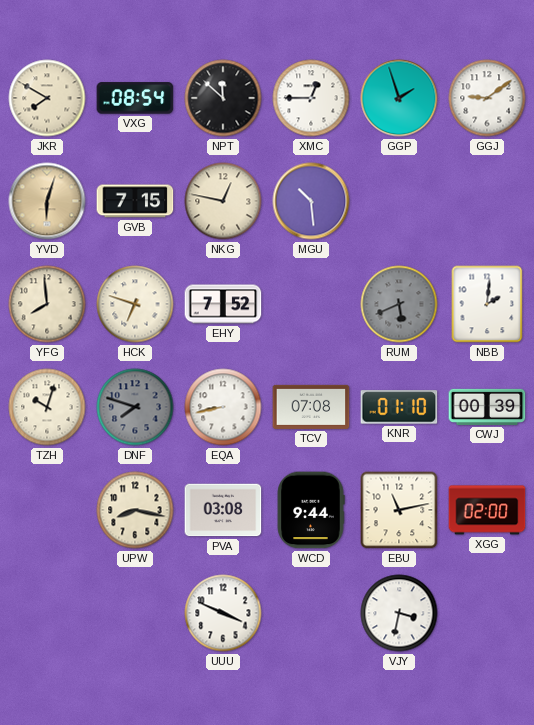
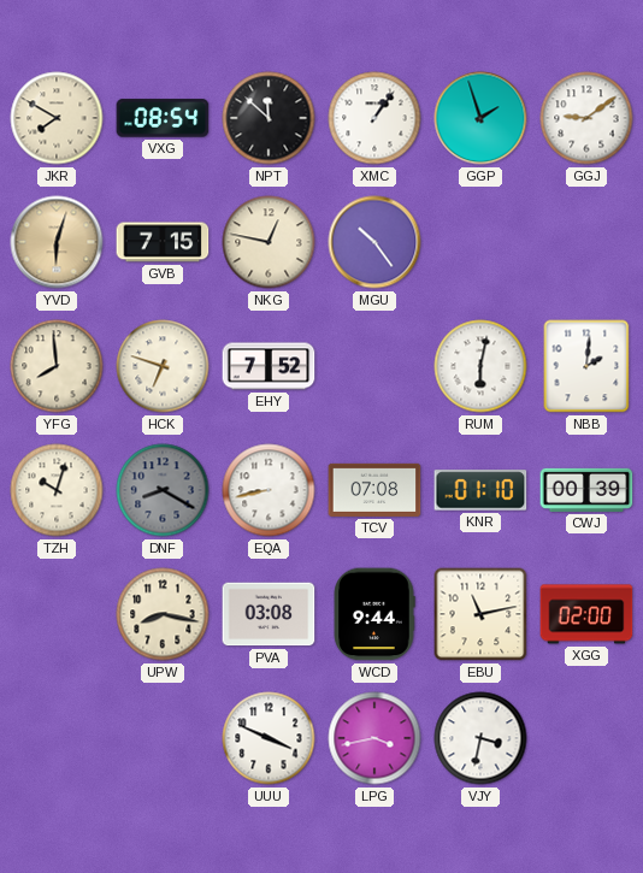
XMC: 12:45 -> 1:06
MGU: 10:29 -> 10:24
RUM: 5:41 -> 6:02
RUM dial: grey -> white
DNF: 7:48 -> 8:20
LPG: none -> 3:43
